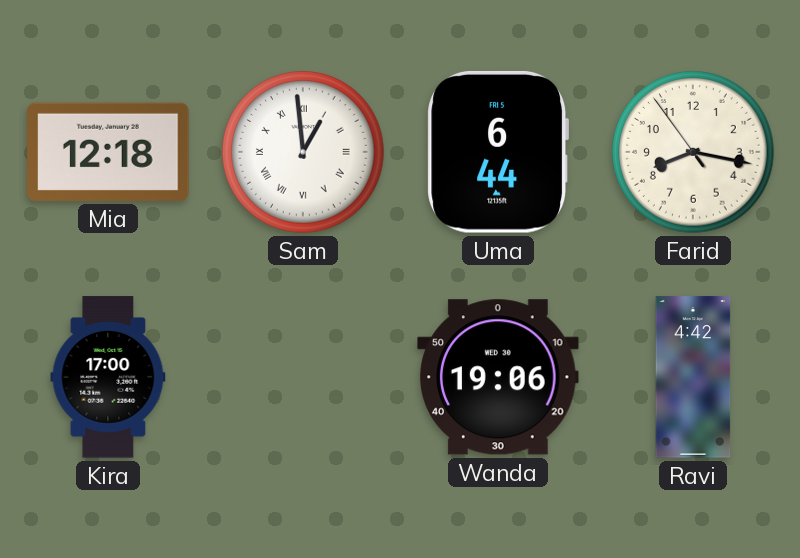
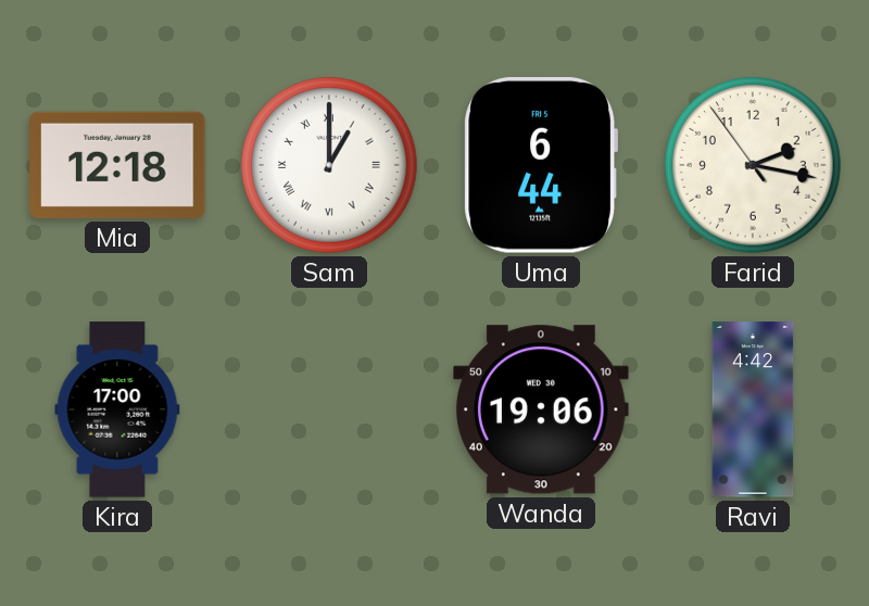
Sam: 12:59 -> 1:00
Farid: 8:16 -> 2:16
